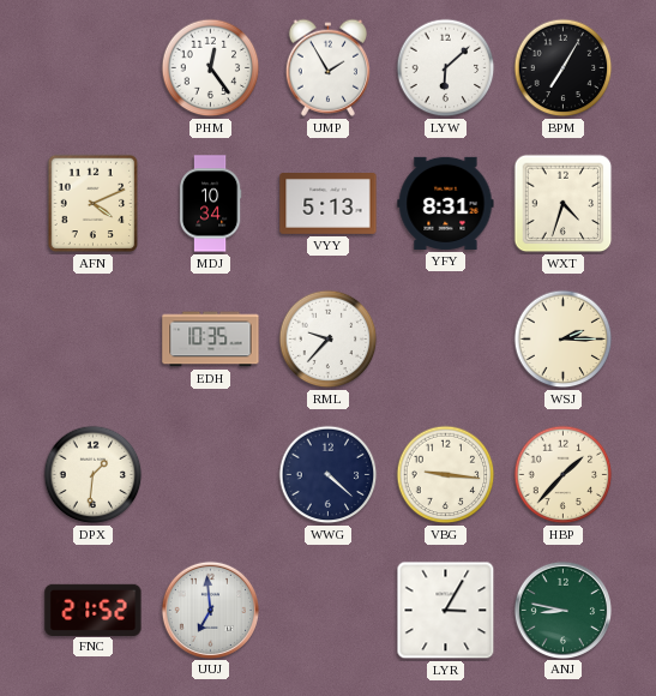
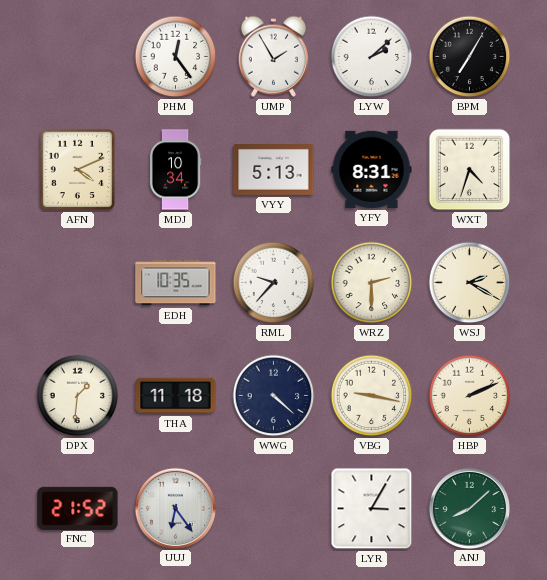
LYW: 6:08 -> 2:08
WRZ: none -> 2:30
WSJ: 2:15 -> 2:20
THA: none -> 11:18
VBG: 9:16 -> 9:17
HBP: 1:37 -> 2:11
UUJ: 6:59 -> 6:24
ANJ: 8:47 -> 8:08
